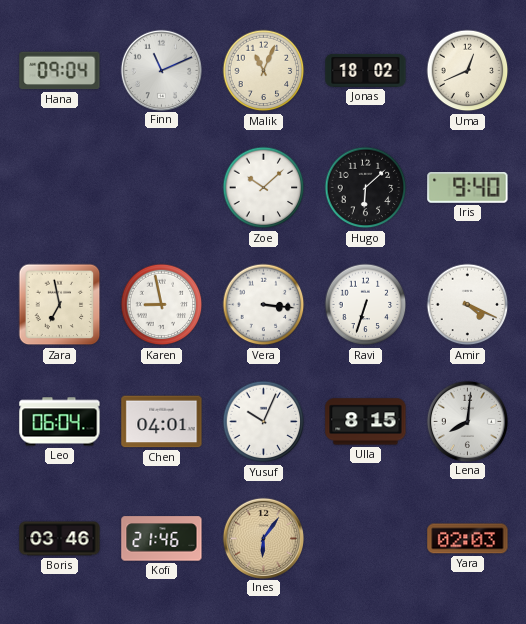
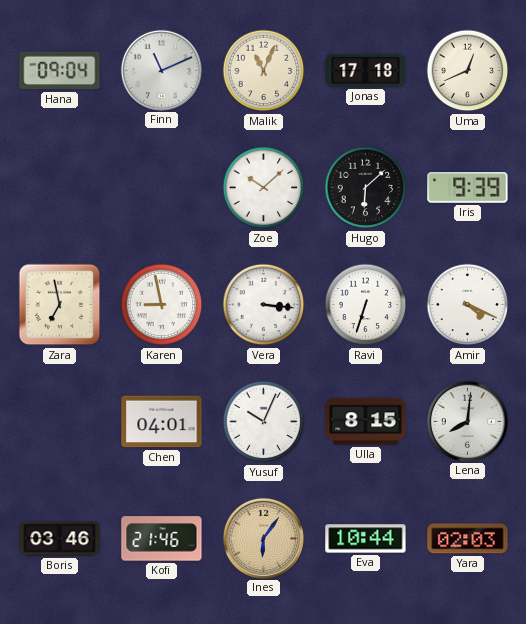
Jonas: 18:02 -> 17:18
Iris: 9:40 -> 9:39
Leo: 06:04 -> none
Eva: none -> 10:44
